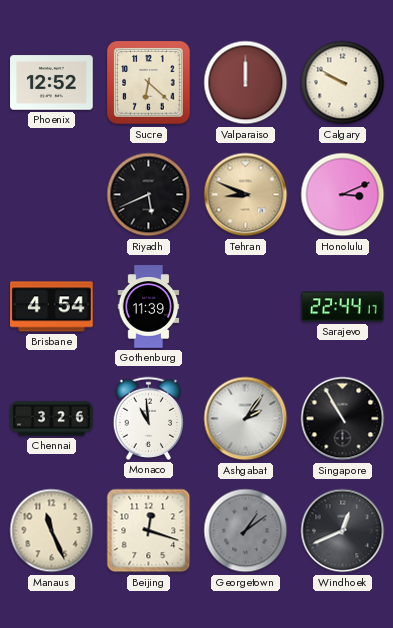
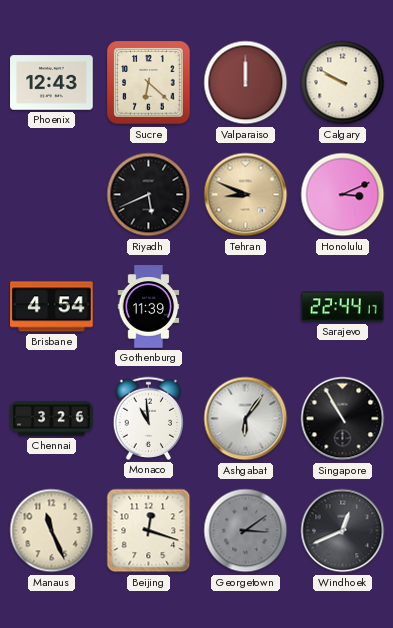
Phoenix: 12:52 -> 12:43
Ashgabat: 2:06 -> 6:06
Georgetown: 1:09 -> 3:09
